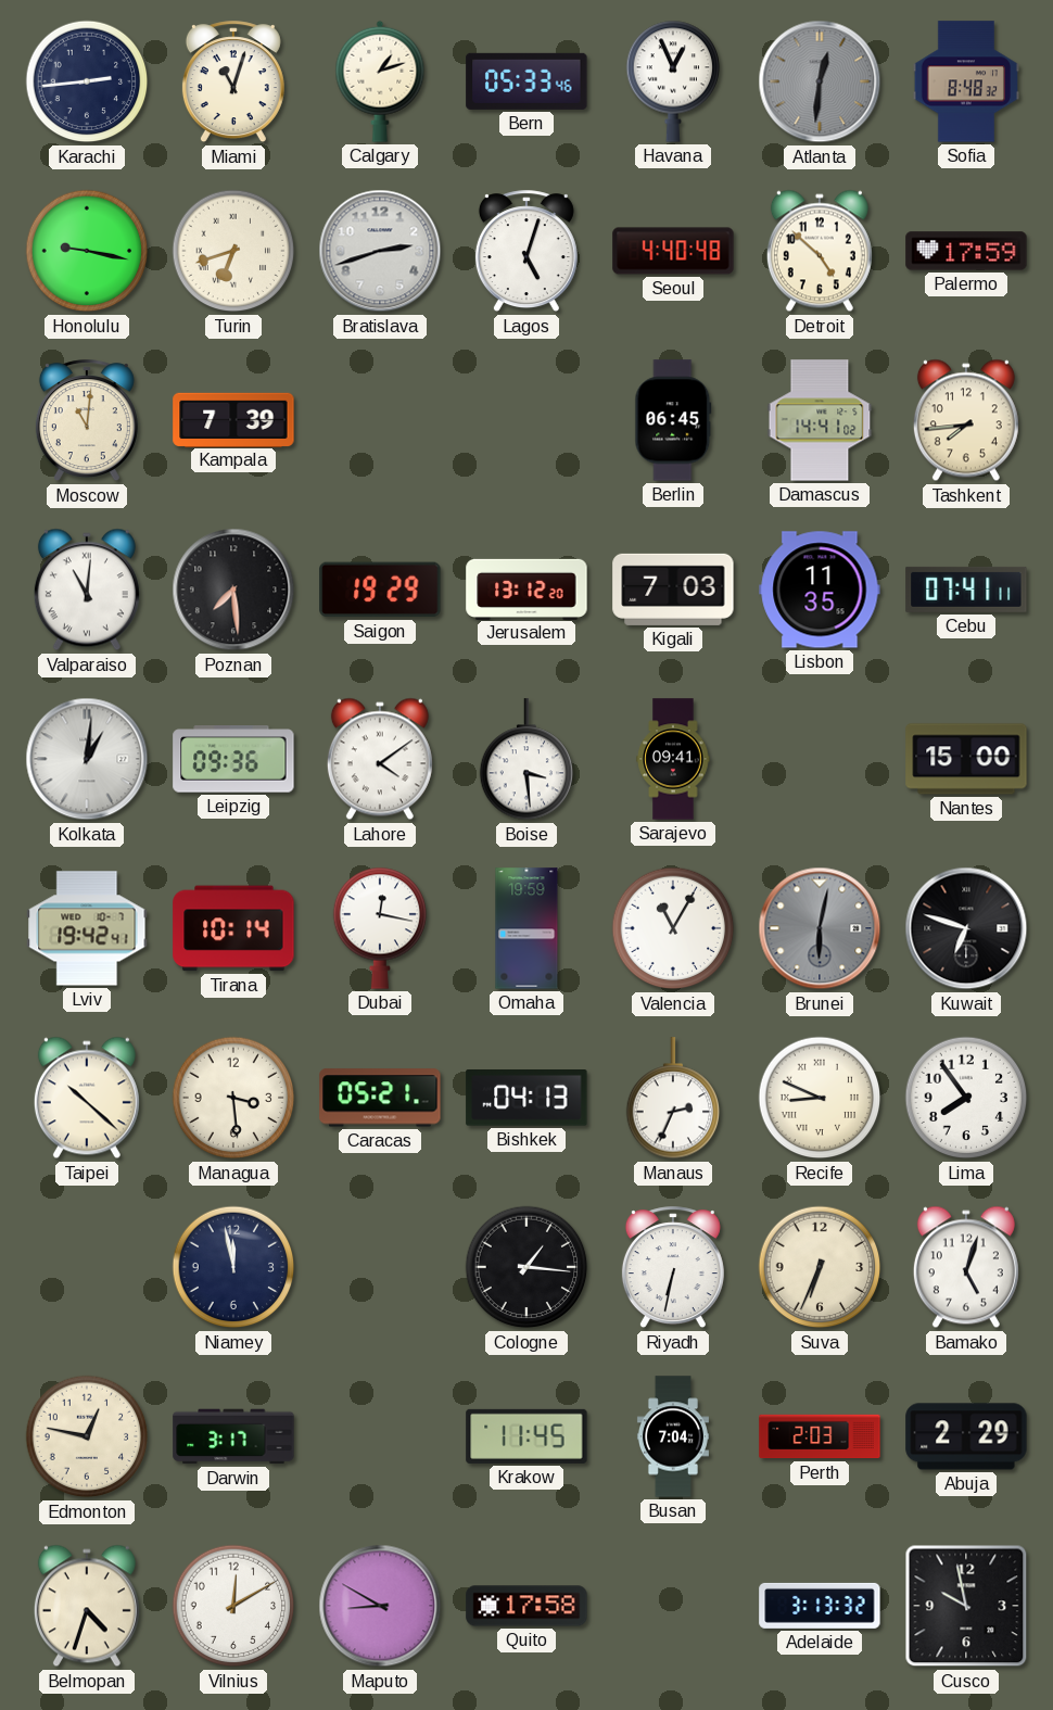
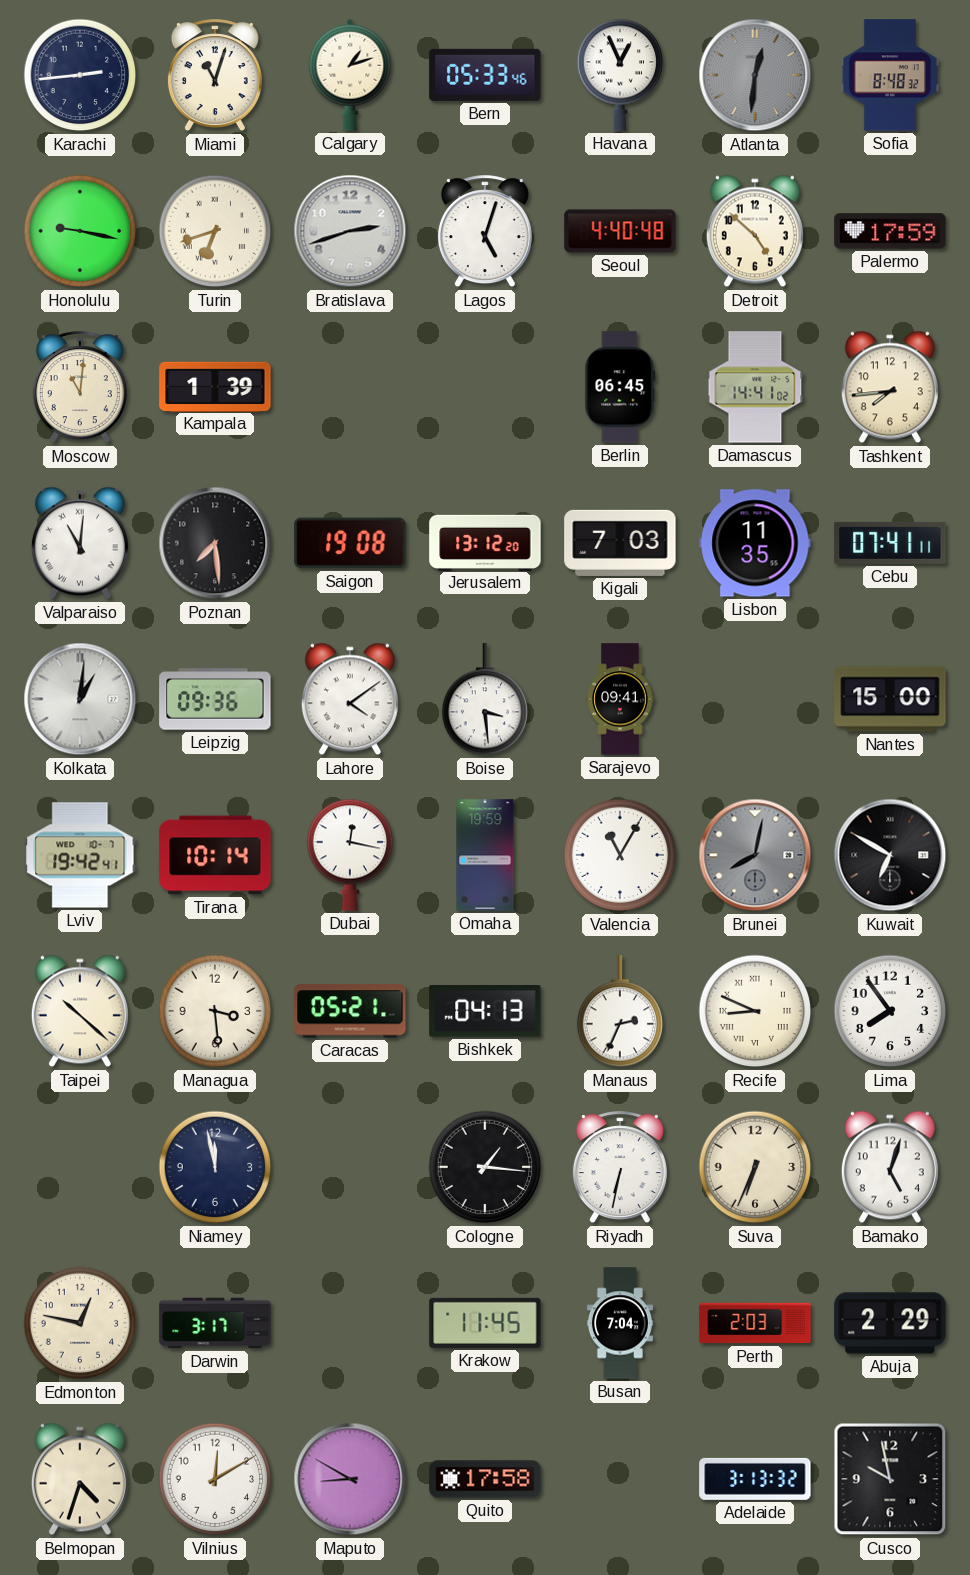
Kampala: 7:39 -> 1:39
Saigon: 19:29 -> 19:08
Brunei: 6:02 -> 8:02
Kuwait: 6:48 -> 6:50
